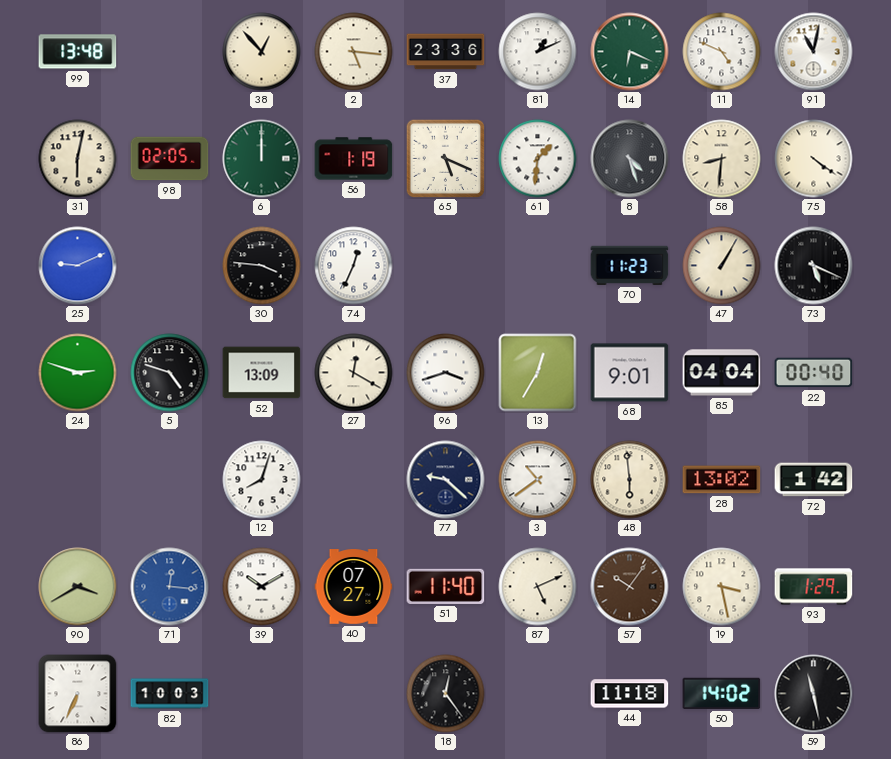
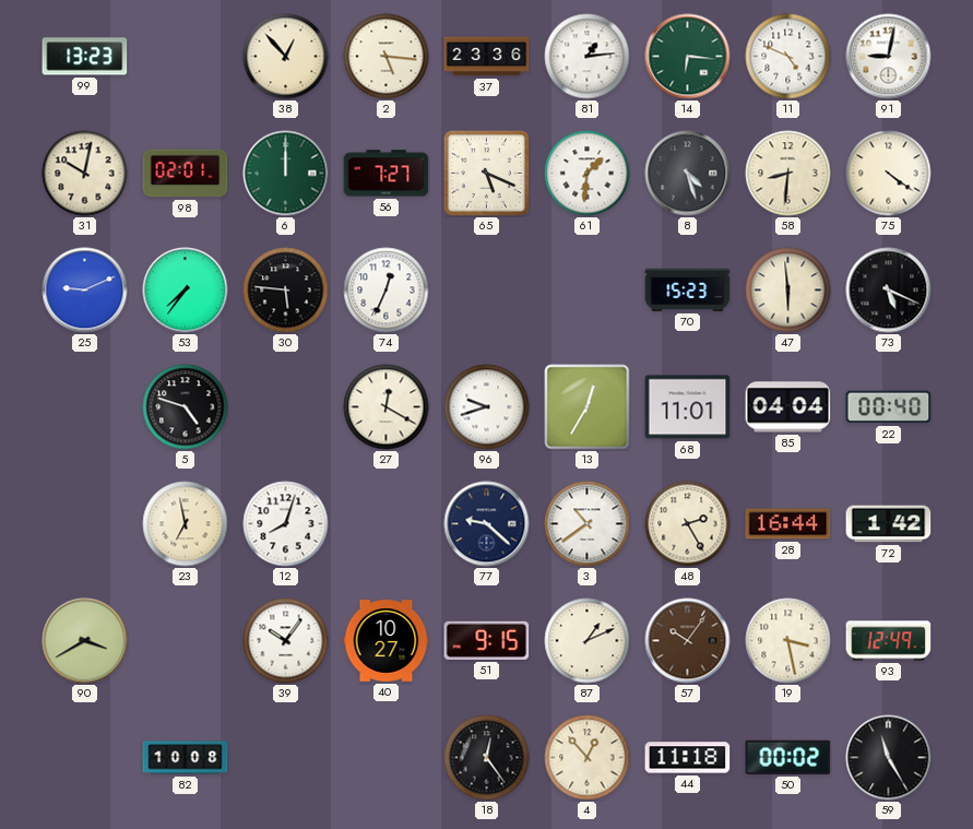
99: 13:48 -> 13:23
81: 1:11 -> 1:14
14: 6:19 -> 6:16
91: 11:02 -> 9:02
31: 6:02 -> 10:02
98: 02:05 -> 02:01
56: 1:19 -> 7:27
53: none -> 7:36
30: 3:46 -> 5:46
70: 11:23 -> 15:23
47: 1:05 -> 5:59
24: 2:48 -> none
52: 13:09 -> none
96: 3:42 -> 9:42
68: 9:01 -> 11:01
23: none -> 6:58
48: 5:59 -> 2:25
28: 13:02 -> 16:44
71: 12:16 -> none
39: 10:10 -> 10:06
40: 07:27 -> 10:27
51: 11:40 -> 9:15
87: 5:11 -> 1:11
93: 1:29 -> 12:49
86: 6:34 -> none
82: 10:03 -> 10:08
4: none -> 12:53
50: 14:02 -> 00:02
59: 11:28 -> 11:25
